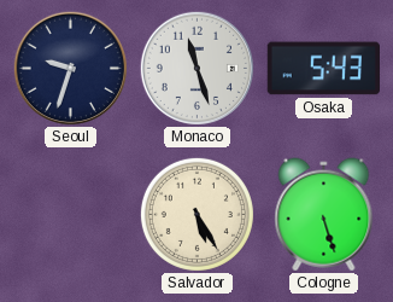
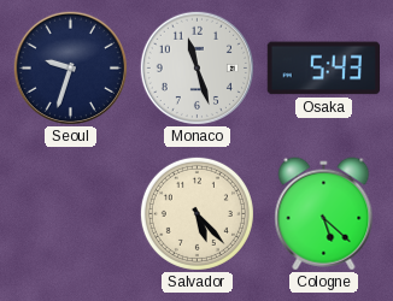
Salvador: 5:25 -> 5:23
Cologne: 5:27 -> 5:22
